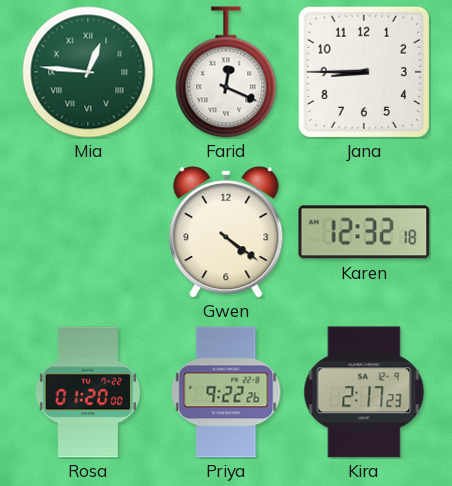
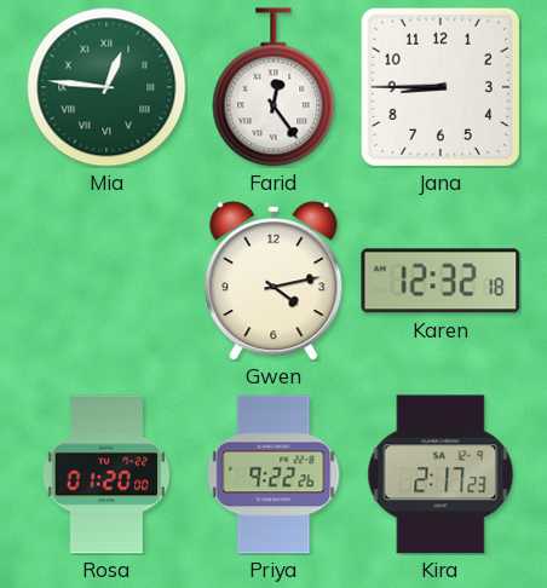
Farid: 12:19 -> 12:24
Gwen: 4:21 -> 4:13
